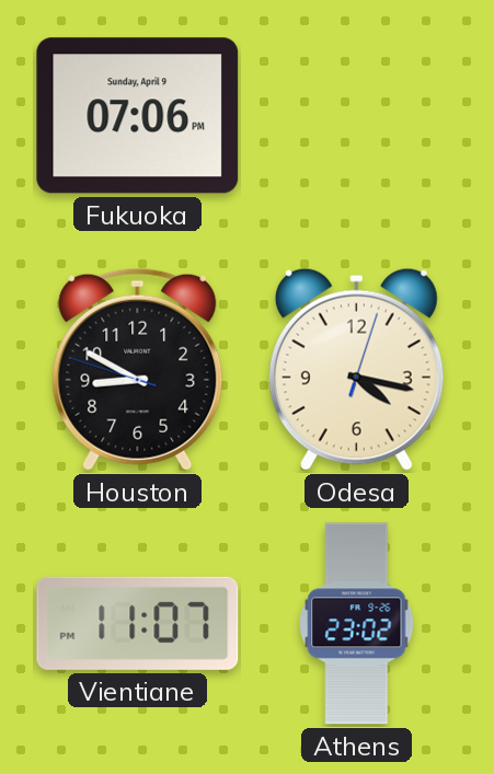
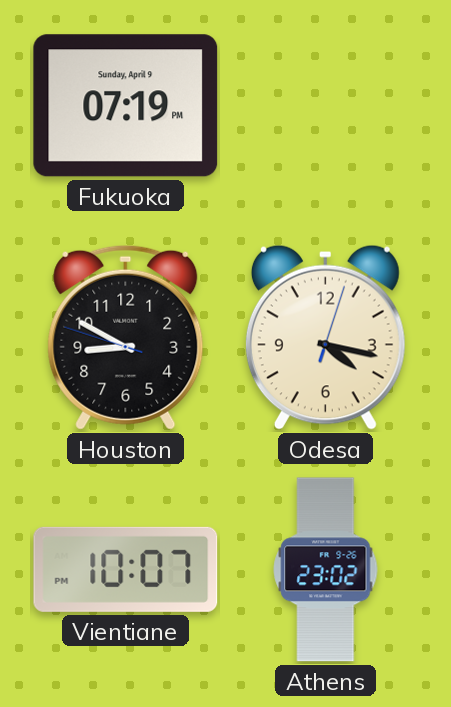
Fukuoka: 07:06 -> 07:19
Vientiane: 11:07 -> 10:07
